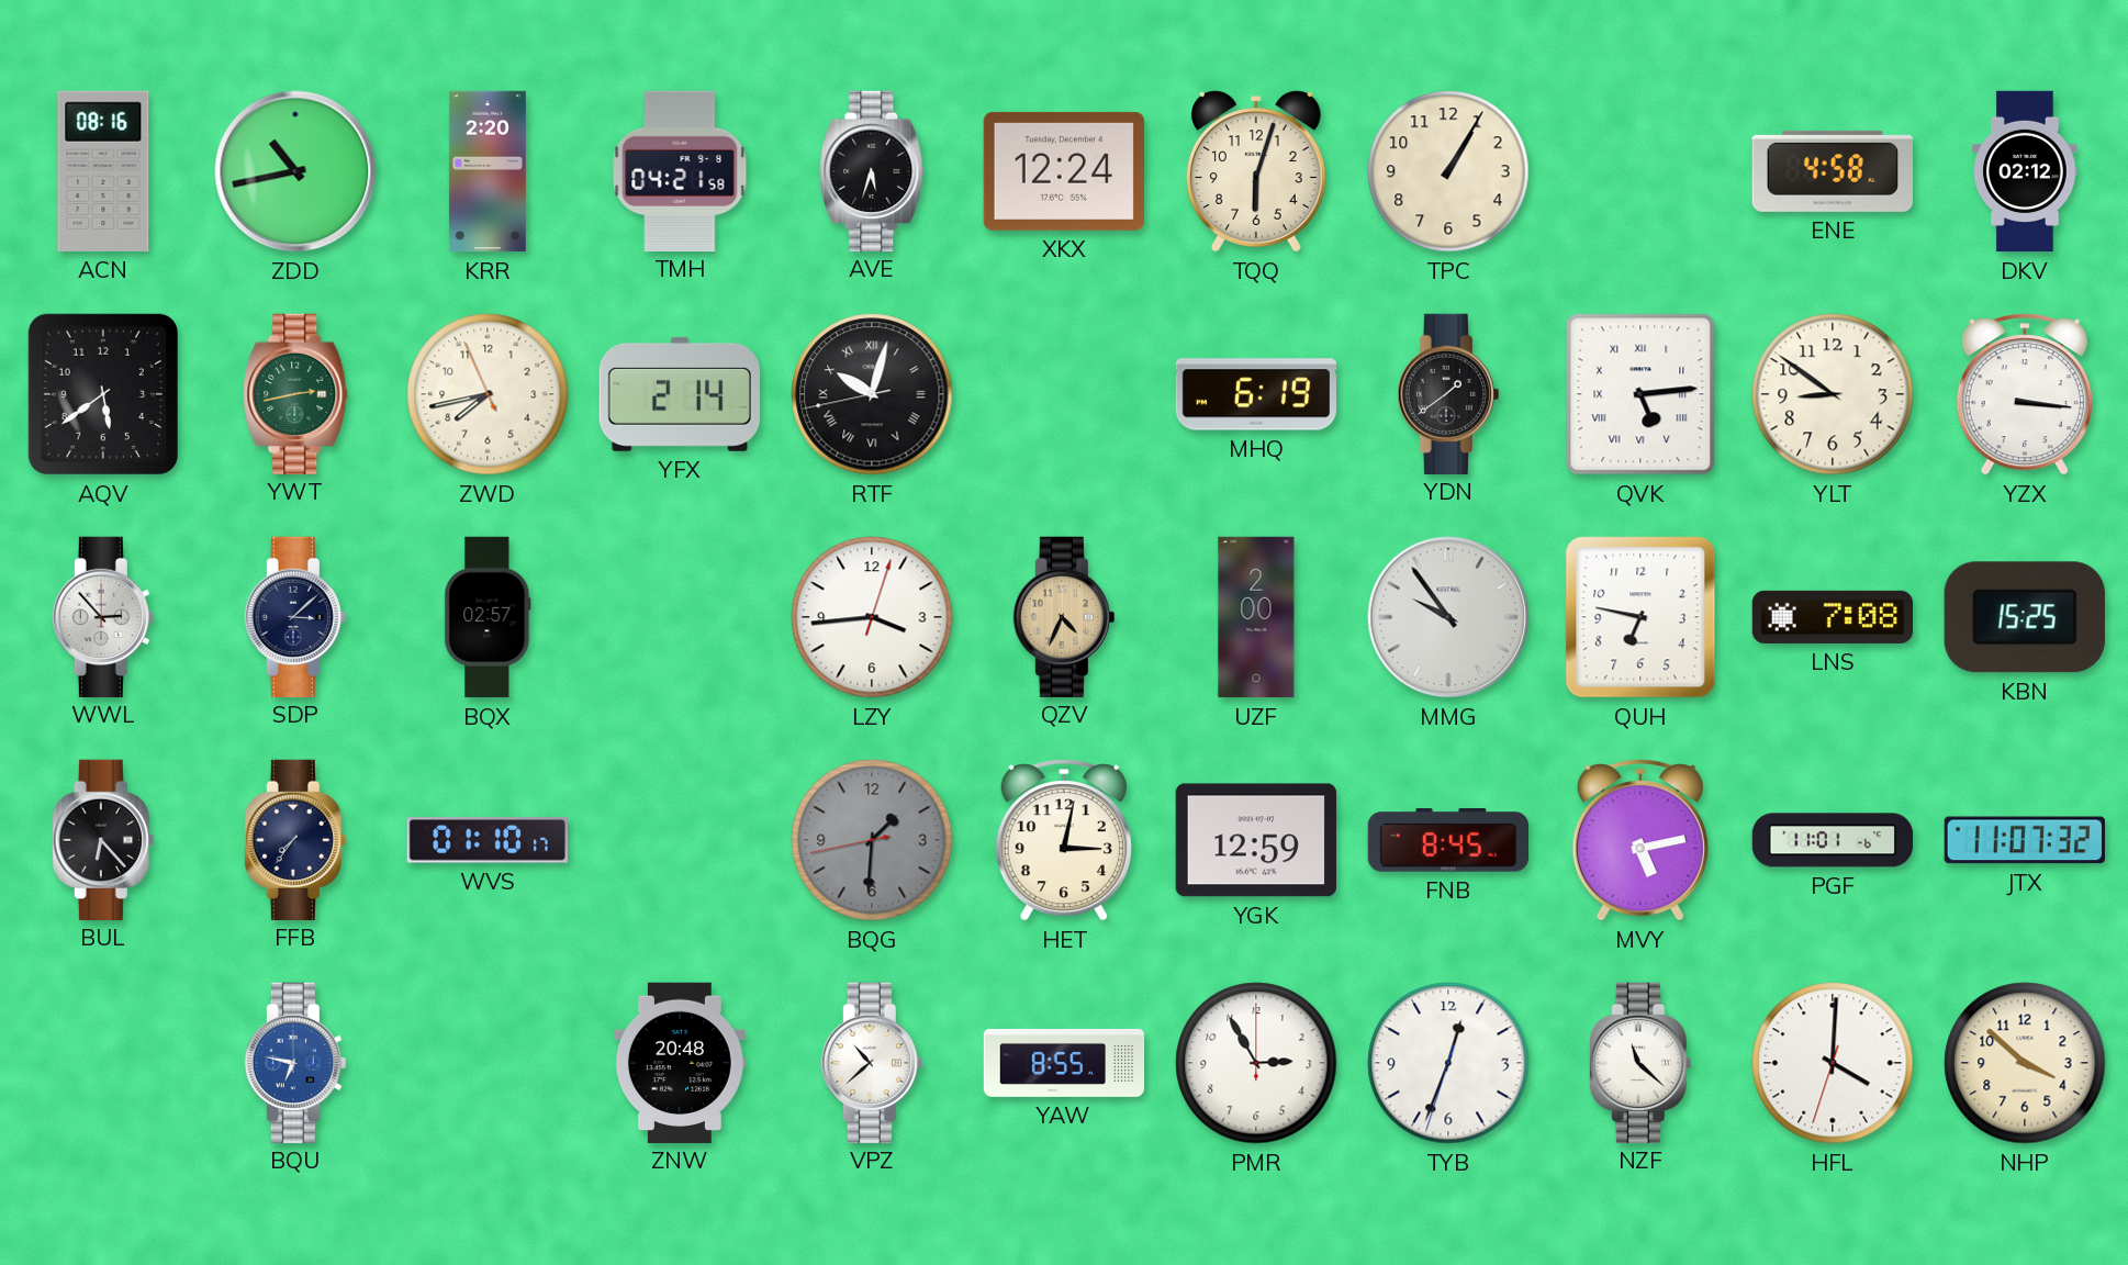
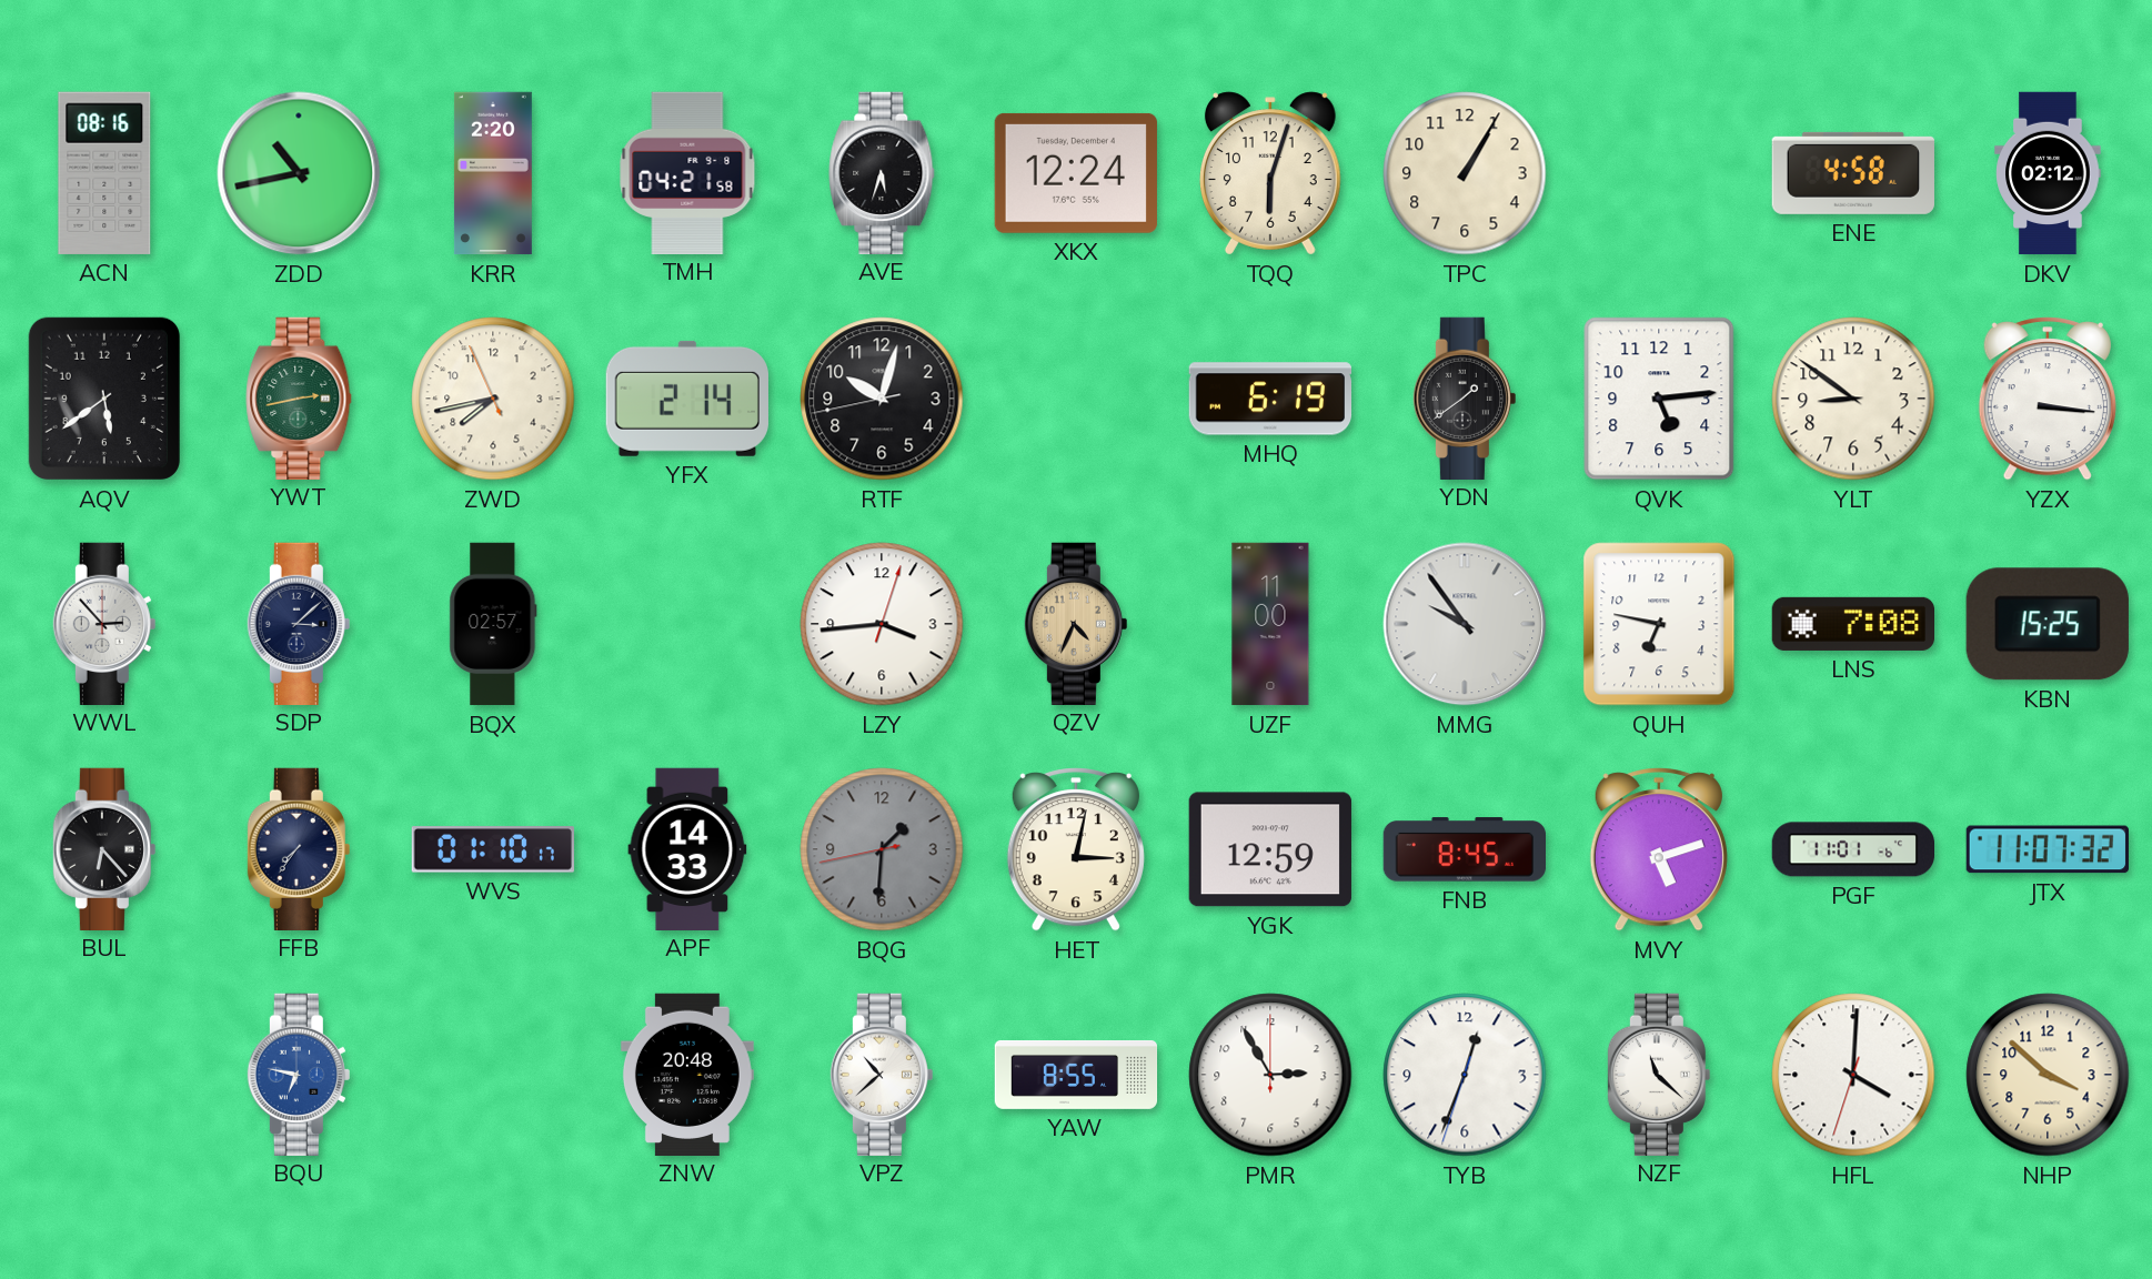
RTF numerals: Roman -> Arabic
QVK numerals: Roman -> Arabic
UZF: 2:00 -> 11:00
APF: none -> 14:33
MVY: 5:13 -> 5:12
